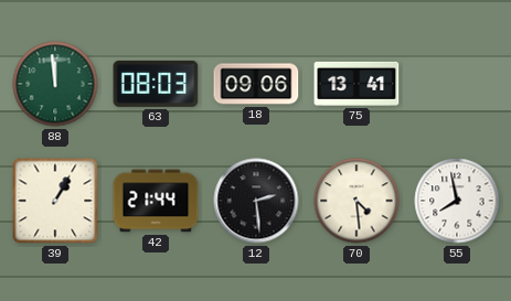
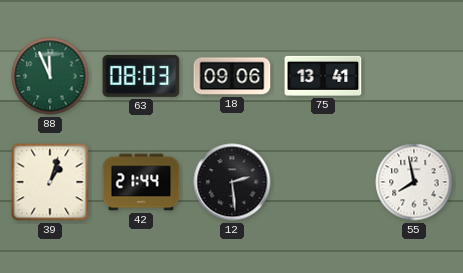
88: 11:59 -> 11:56
39: 1:05 -> 1:03
70: 4:29 -> none
